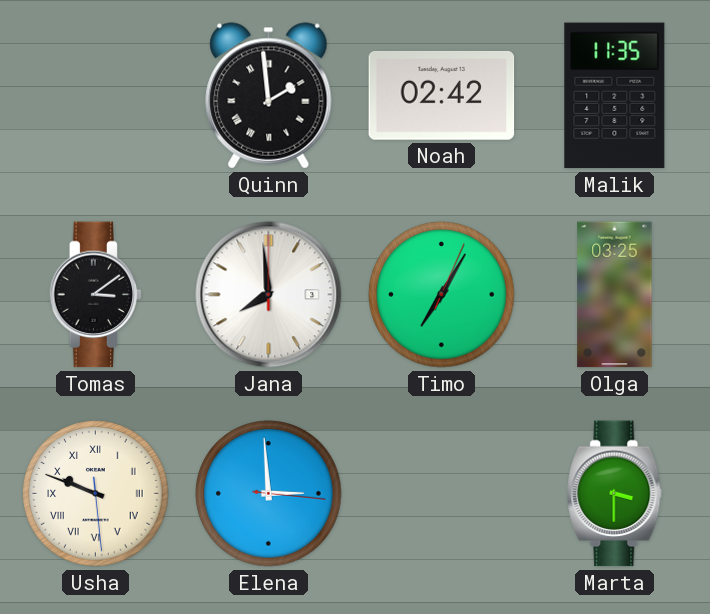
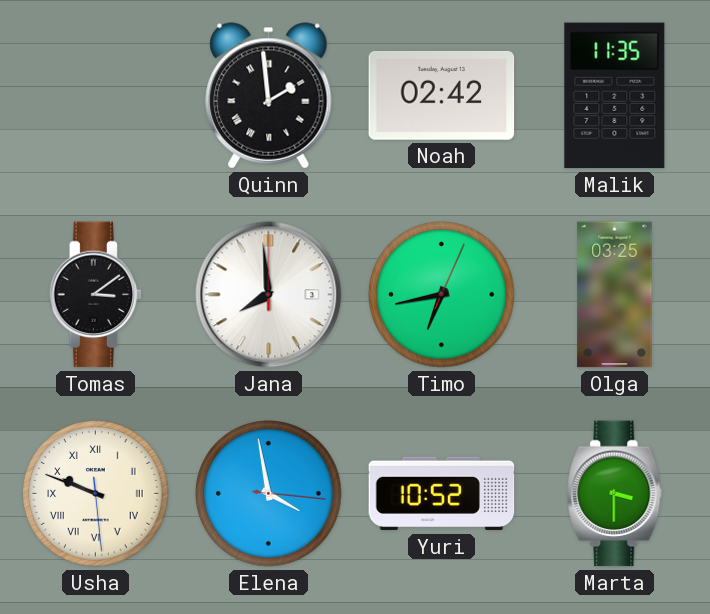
Timo: 7:05 -> 6:43
Elena: 2:59 -> 3:58
Yuri: none -> 10:52
